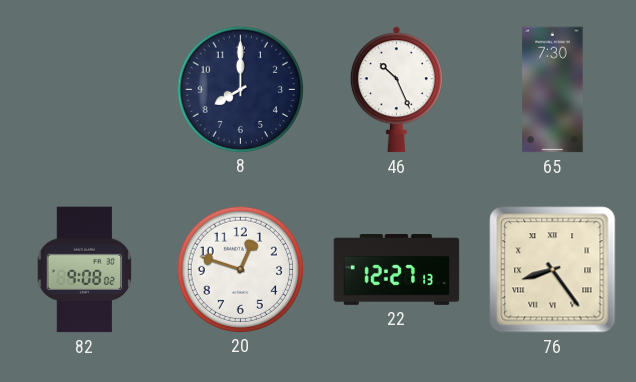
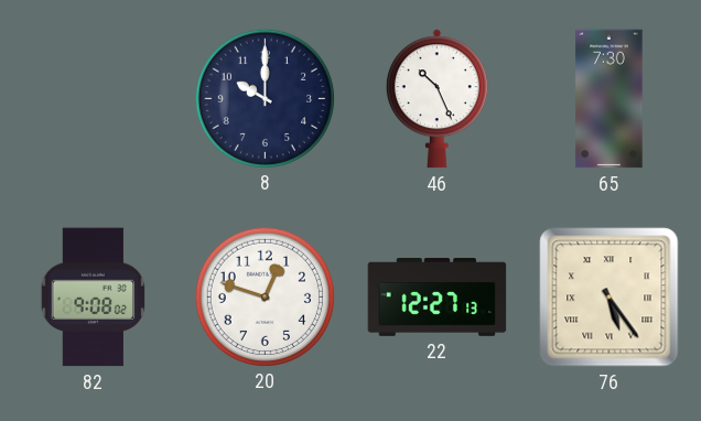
8: 8:00 -> 10:00
76: 8:24 -> 5:24
